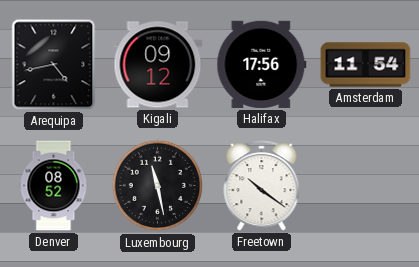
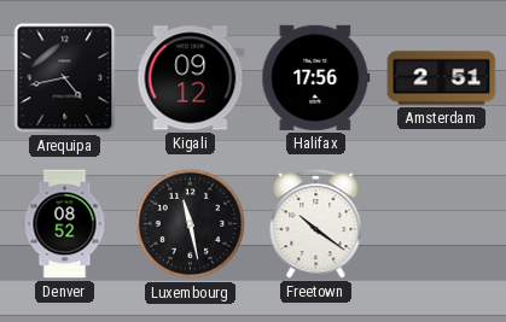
Amsterdam: 11:54 -> 2:51
